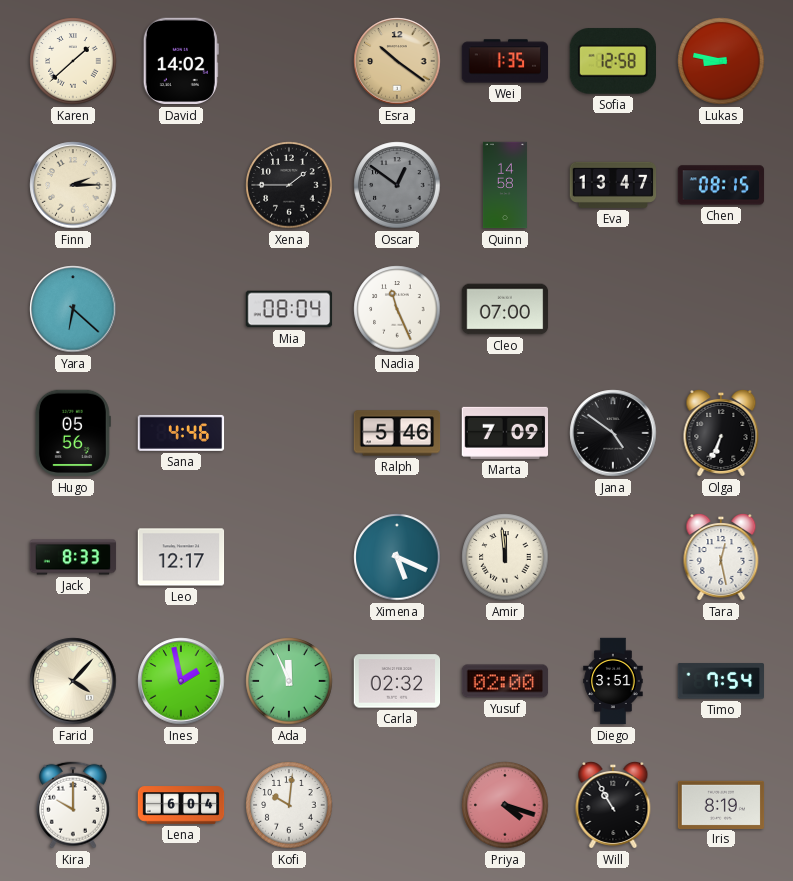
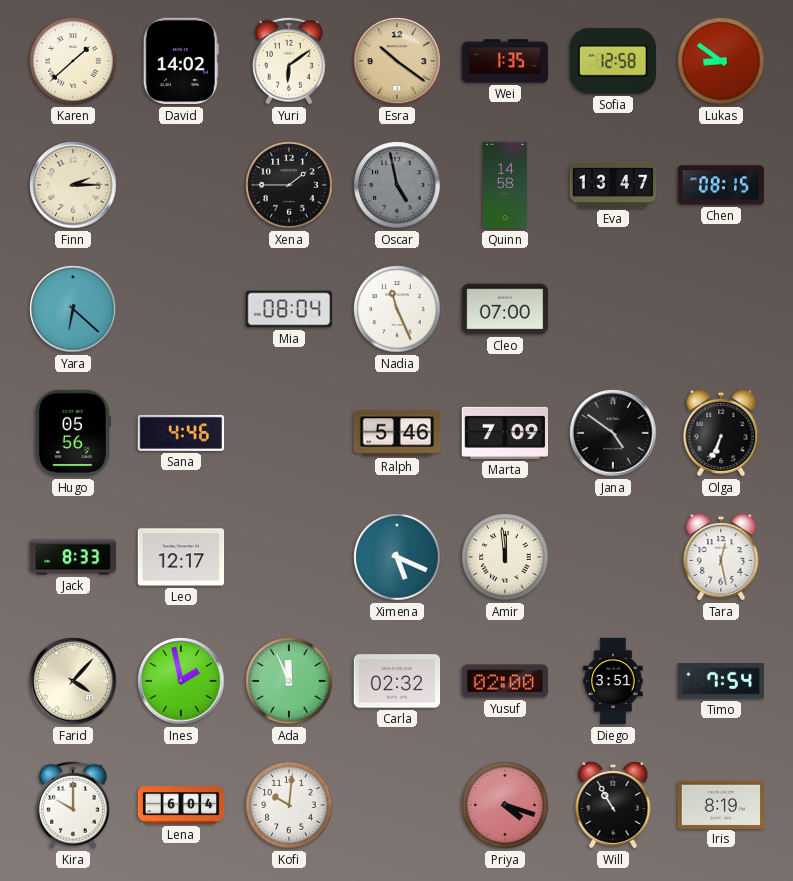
Yuri: none -> 6:09
Lukas: 8:47 -> 8:51
Oscar: 12:51 -> 4:58
